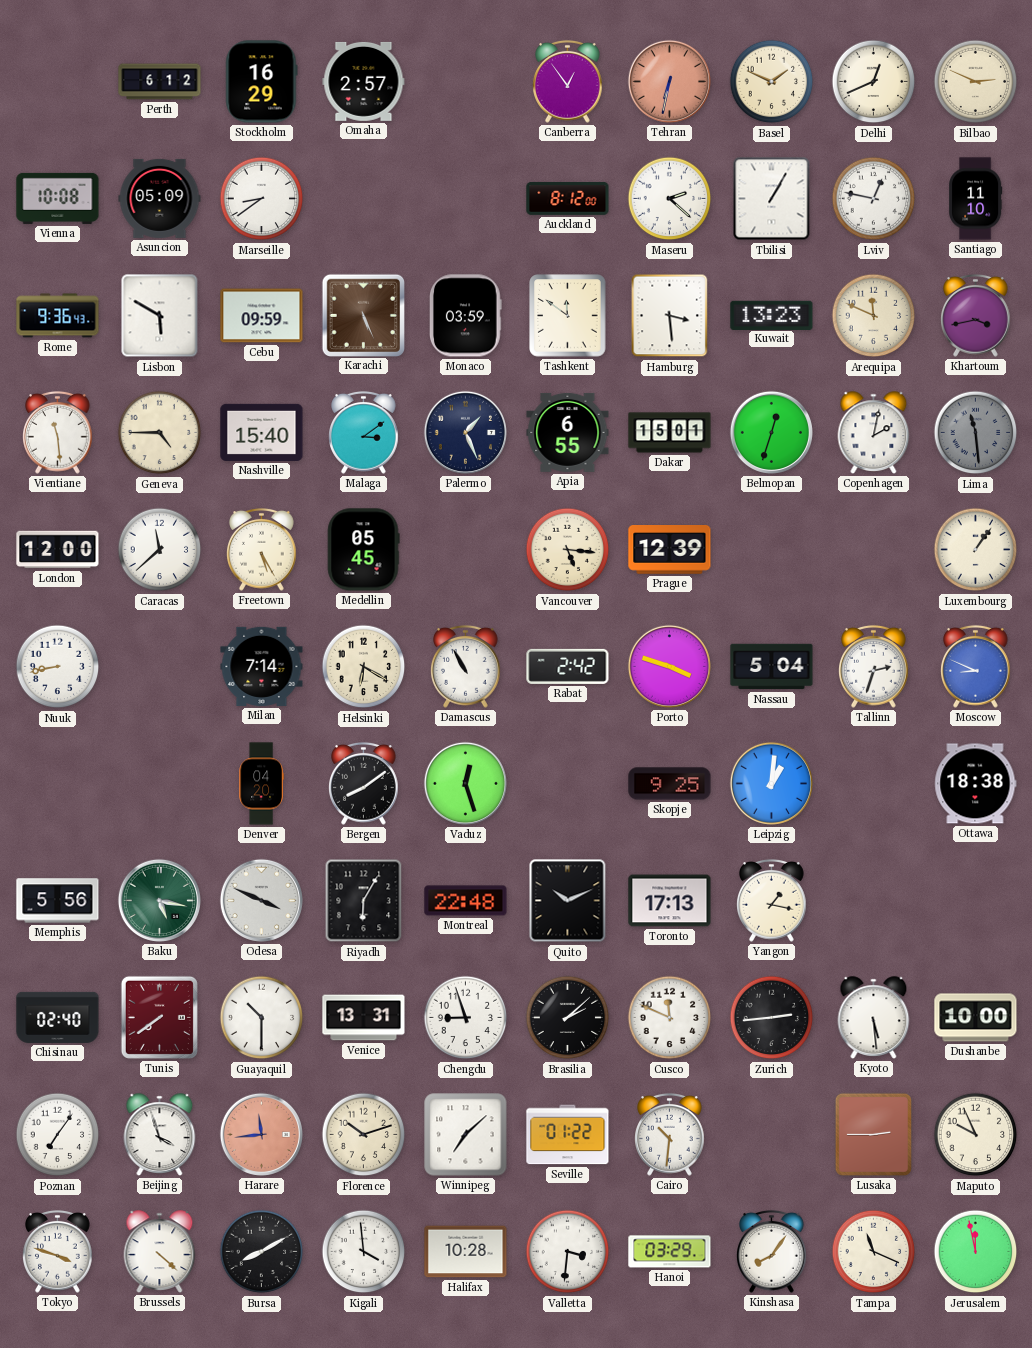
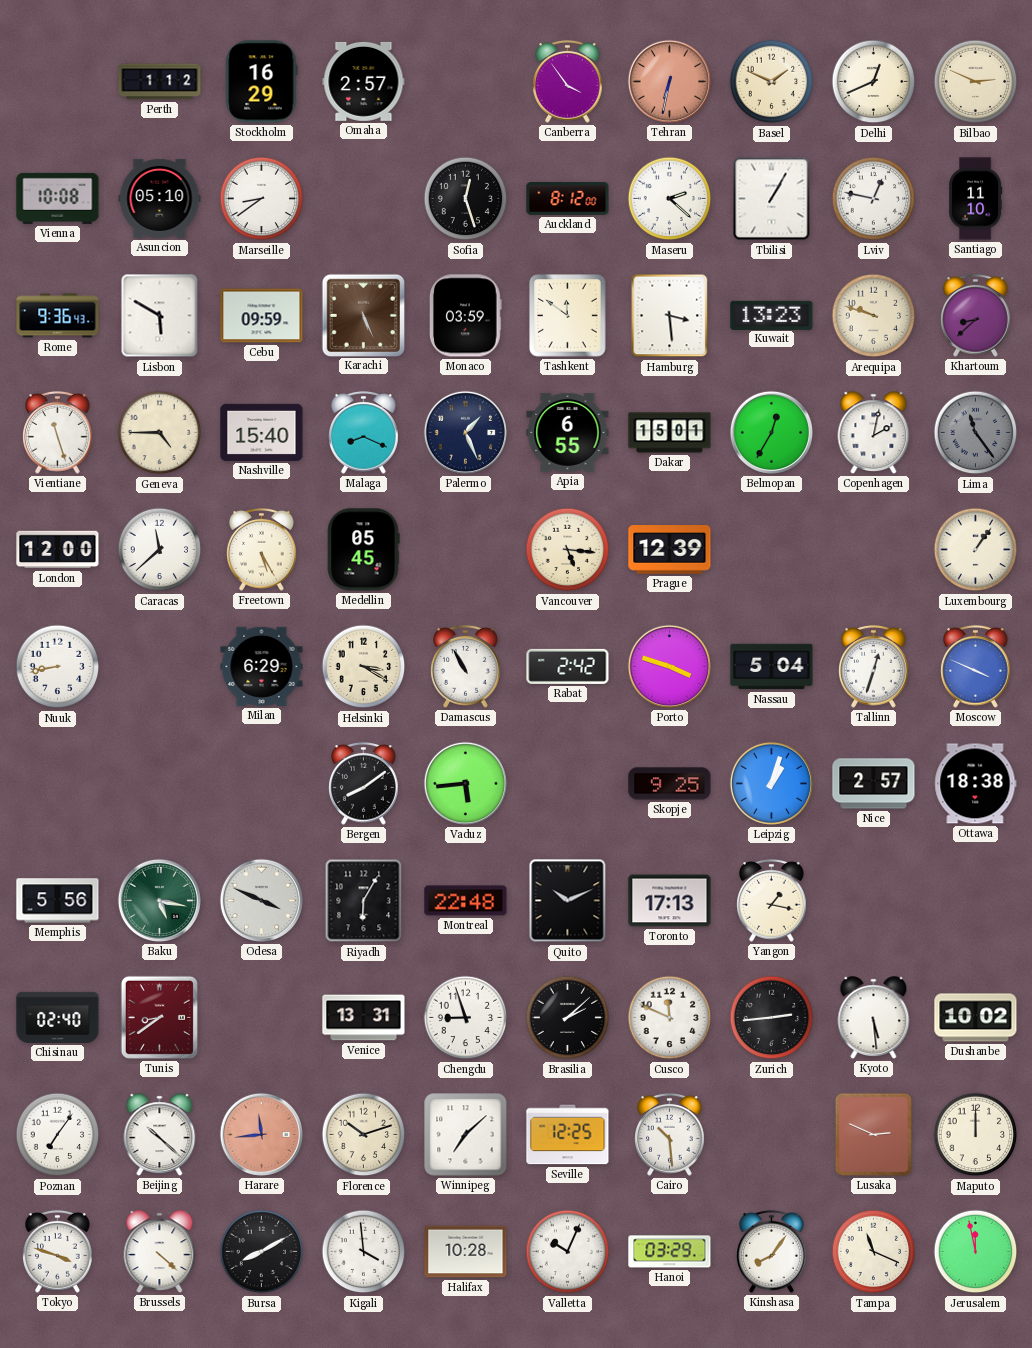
Perth: 6:12 -> 1:12
Canberra: 12:54 -> 3:54
Asuncion: 05:09 -> 05:10
Sofia: none -> 12:27
Arequipa: 11:49 -> 9:48
Khartoum: 3:43 -> 8:38
Vientiane: 11:29 -> 11:27
Malaga: 3:09 -> 8:19
Belmopan: 12:33 -> 12:35
Lima: 11:29 -> 11:24
Milan: 7:14 -> 6:29
Helsinki: 6:20 -> 3:20
Tallinn: 2:33 -> 12:33
Moscow: 8:49 -> 3:49
Denver: 04:20 -> none
Vaduz: 12:27 -> 5:44
Leipzig: 1:01 -> 1:03
Nice: none -> 2:57
Tunis: 7:39 -> 8:39
Guayaquil: 10:30 -> none
Dushanbe: 10:00 -> 10:02
Beijing: 3:57 -> 10:22
Seville: 01:22 -> 12:25
Cairo: 10:31 -> 10:29
Lusaka: 2:45 -> 2:49
Maputo: 9:56 -> 12:00
Valletta: 3:31 -> 10:04
